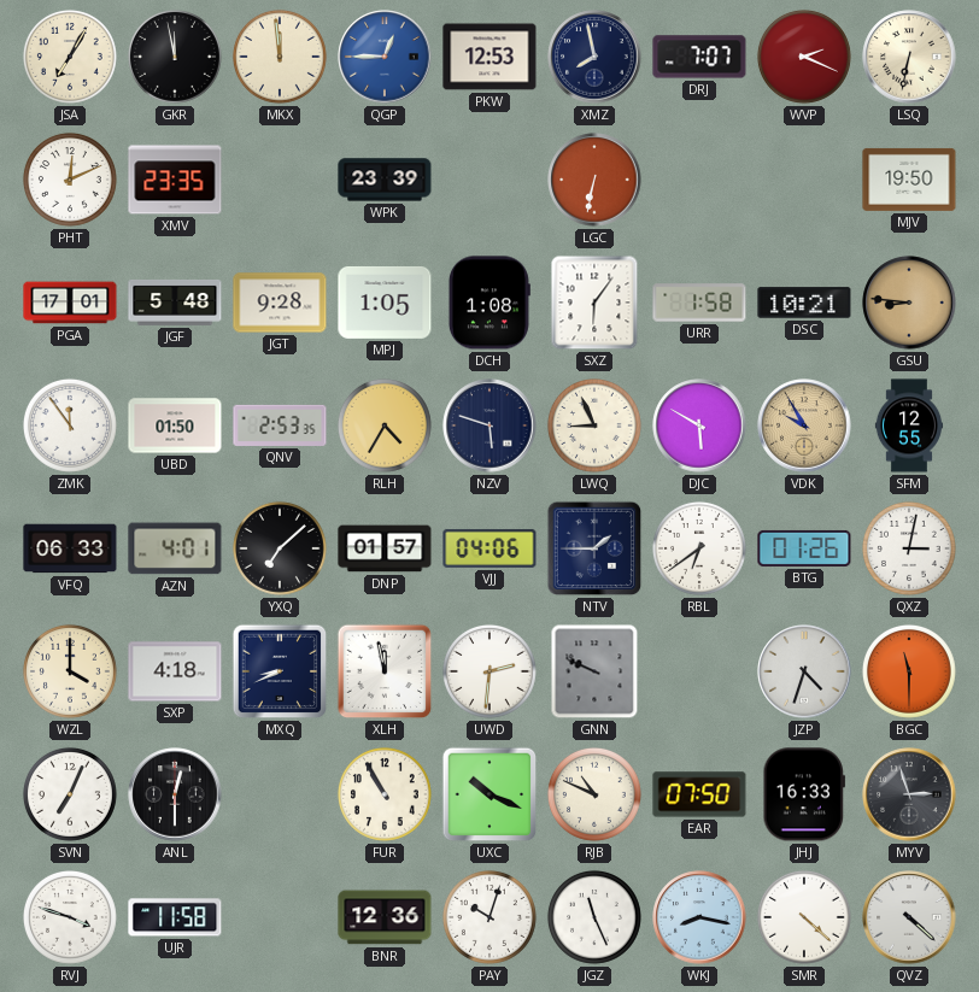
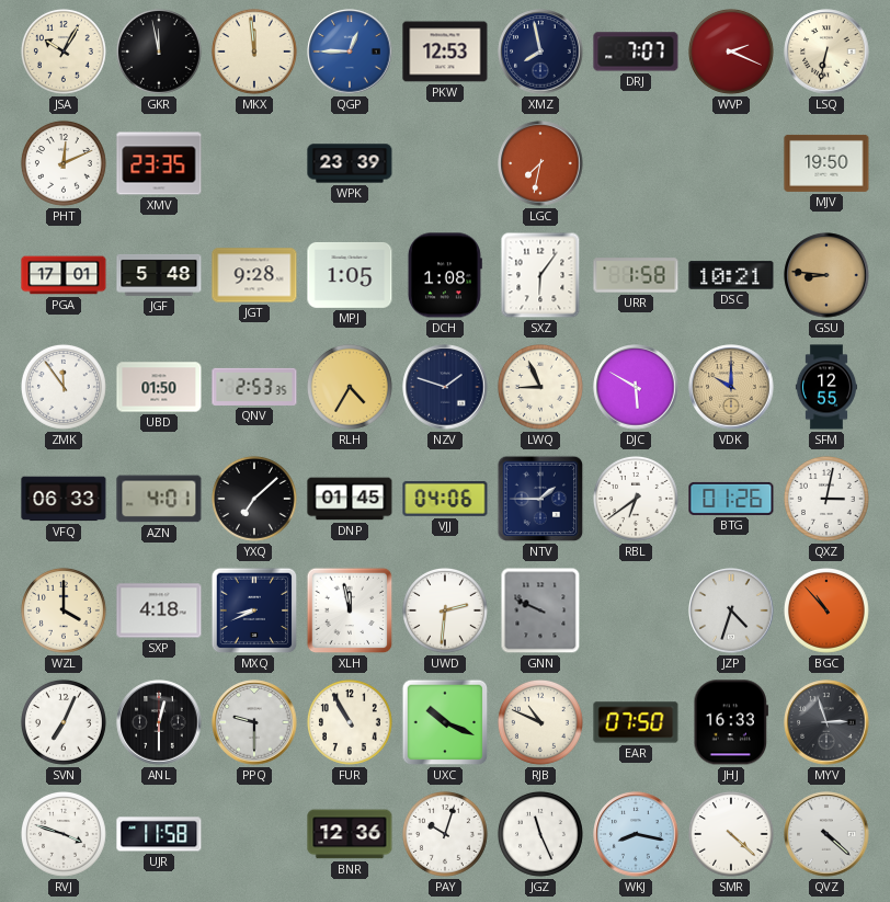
JSA: 7:05 -> 10:05
LGC: 6:32 -> 7:32
NZV: 5:48 -> 1:48
VDK: 9:55 -> 10:00
DNP: 01:57 -> 01:45
BGC: 11:30 -> 10:53
PPQ: none -> 9:30
